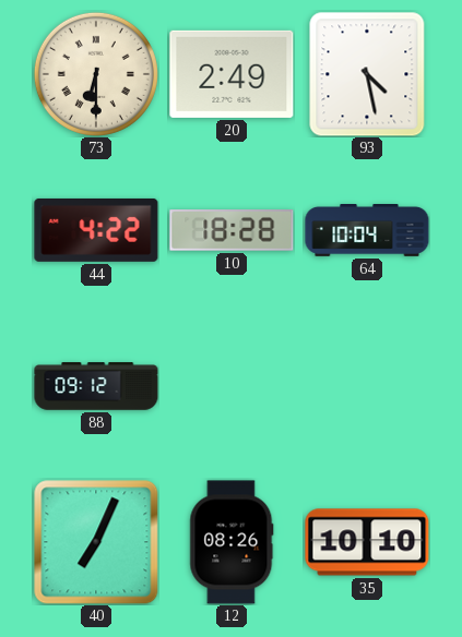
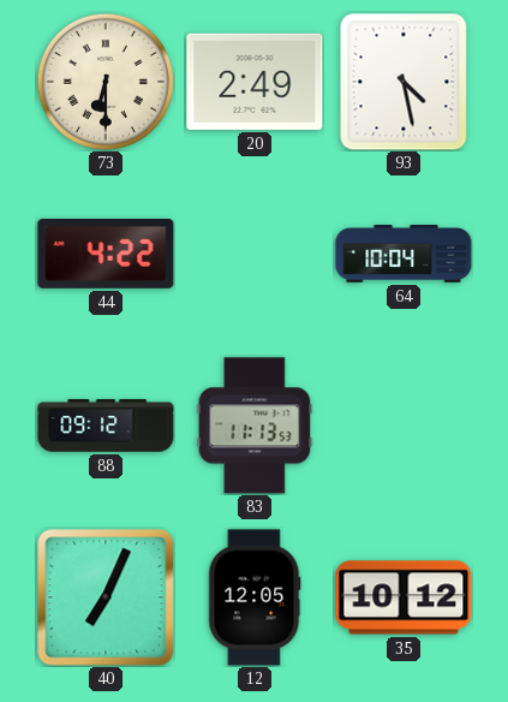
10: 18:28 -> none
83: none -> 11:13
12: 08:26 -> 12:05
35: 10:10 -> 10:12
